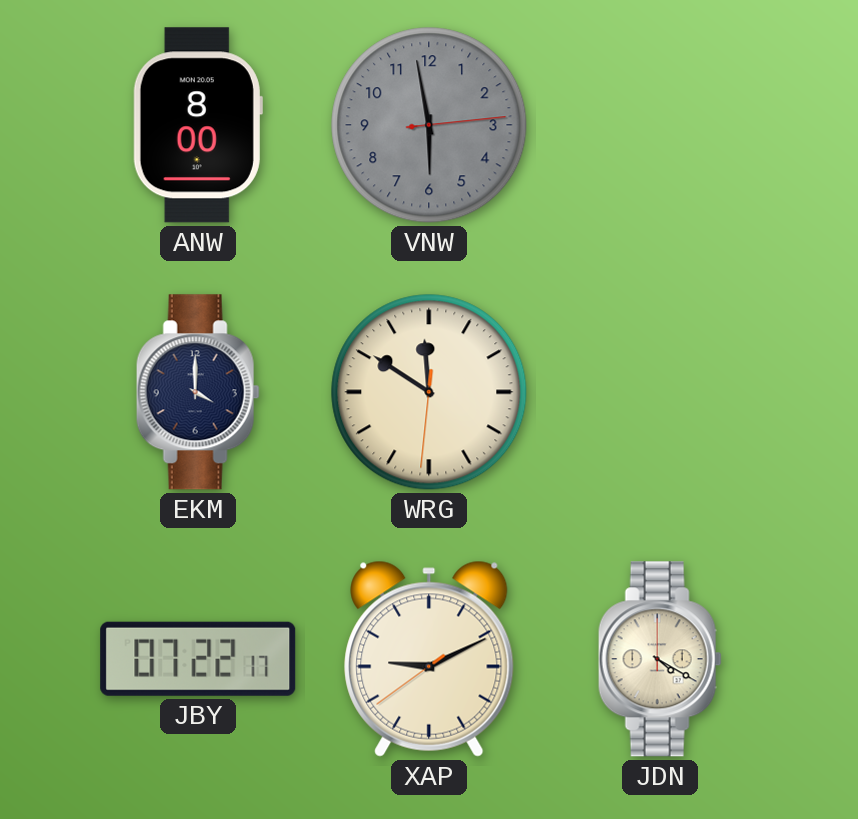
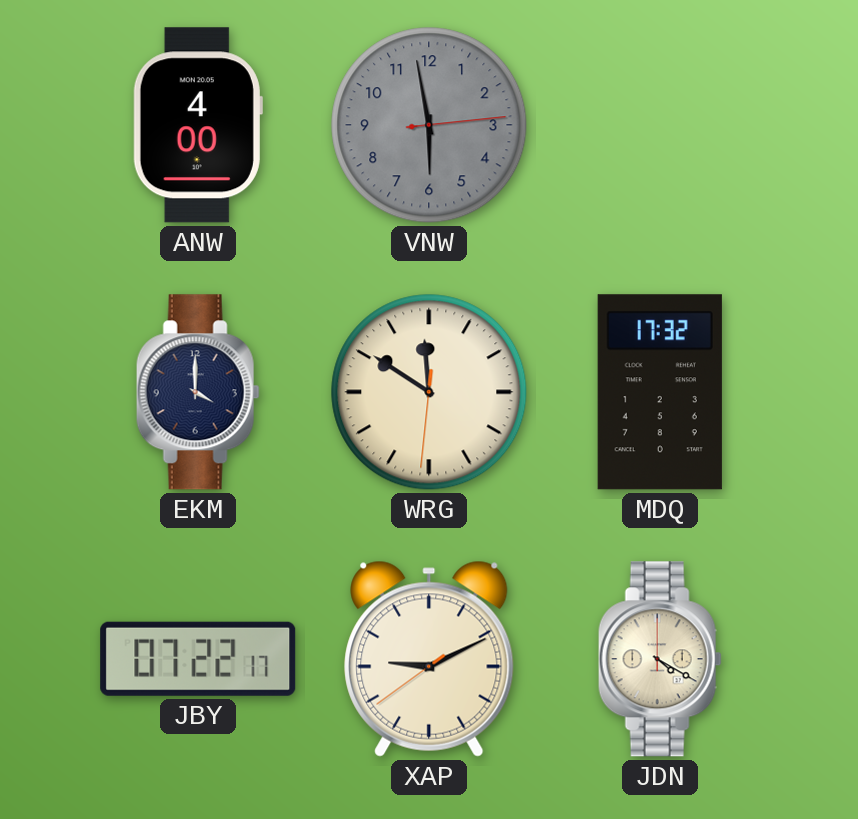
ANW: 8:00 -> 4:00
MDQ: none -> 17:32
